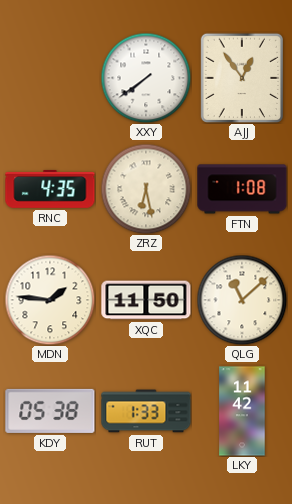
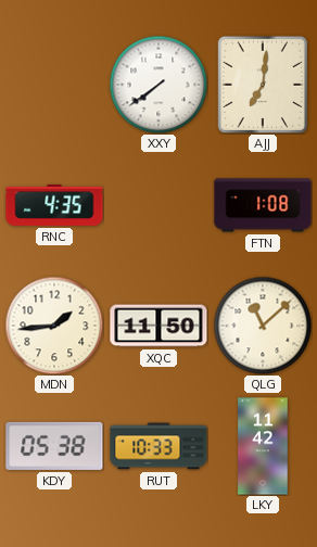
AJJ: 12:54 -> 7:01
ZRZ: 6:28 -> none
MDN: 1:46 -> 1:44
RUT: 1:33 -> 10:33
